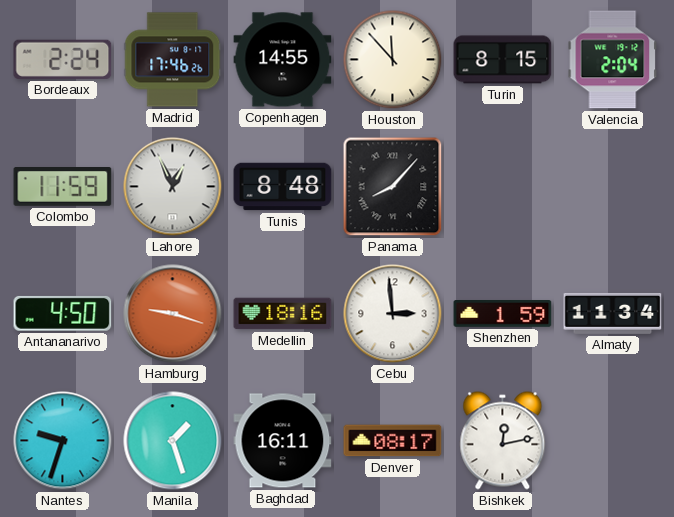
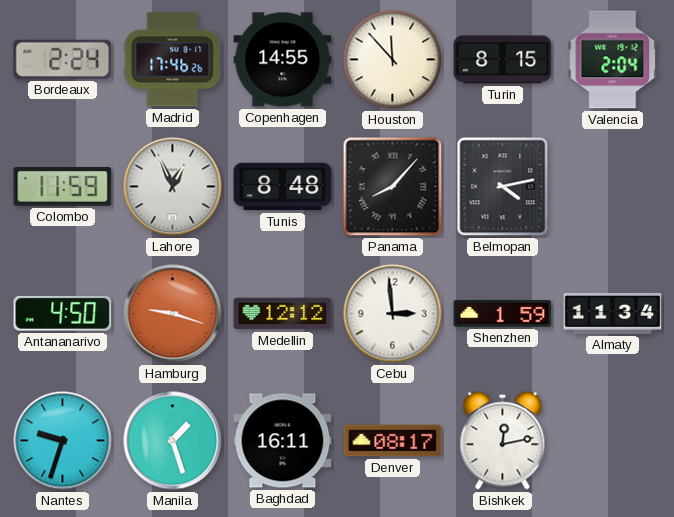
Belmopan: none -> 4:13
Medellin: 18:16 -> 12:12
